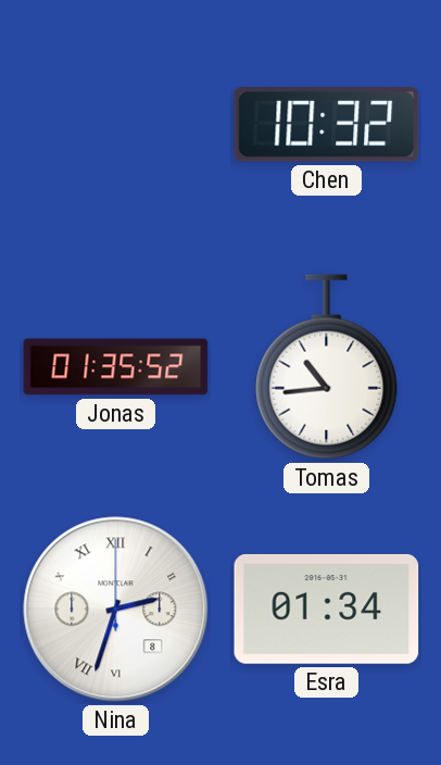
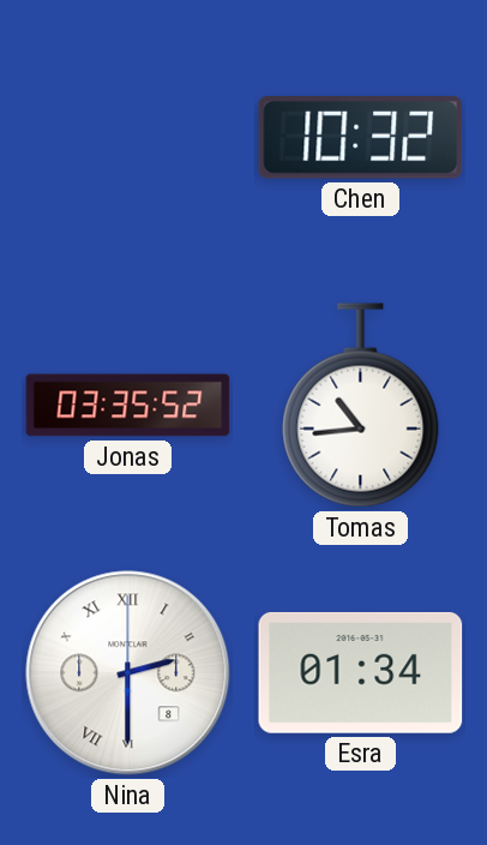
Jonas: 01:35 -> 03:35
Nina: 2:33 -> 2:30
